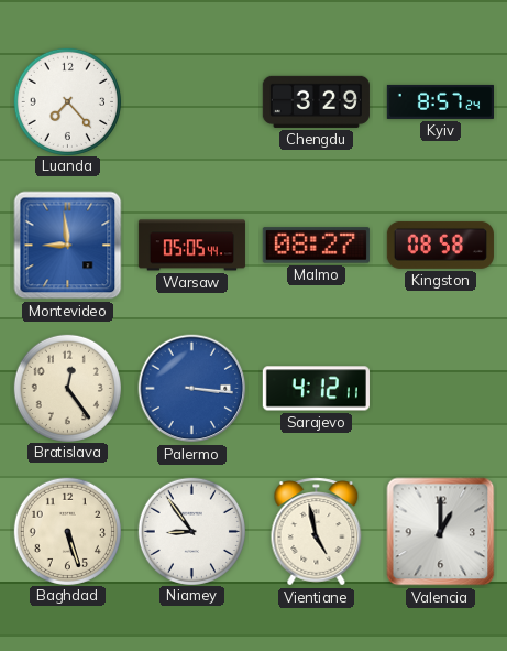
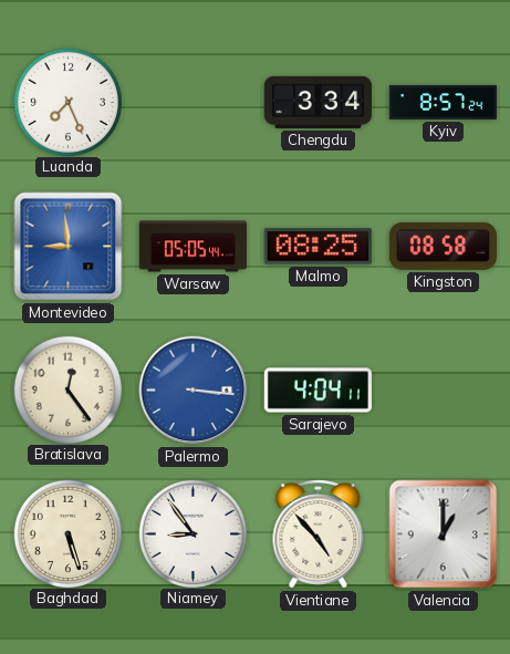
Luanda: 7:23 -> 7:26
Chengdu: 3:29 -> 3:34
Malmo: 08:27 -> 08:25
Sarajevo: 4:12 -> 4:04
Vientiane: 4:58 -> 4:53
